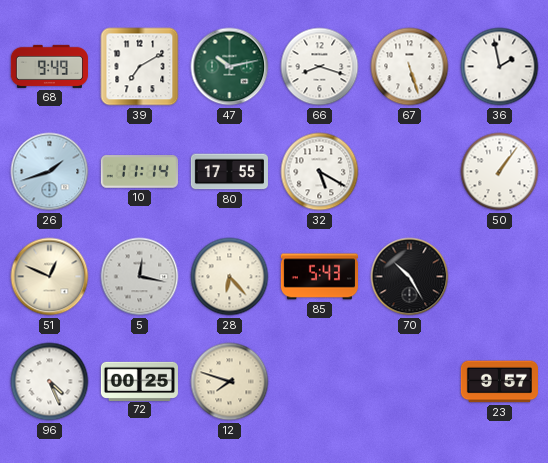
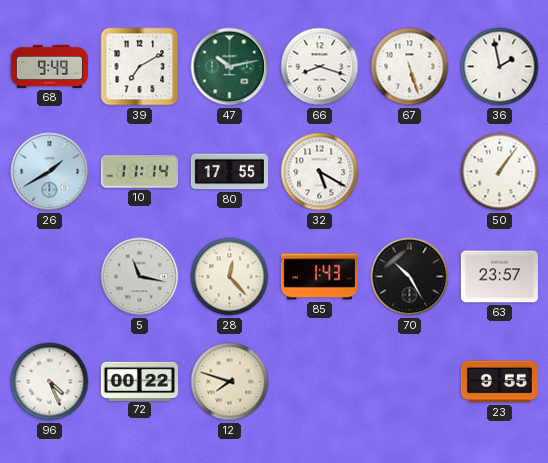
26: 1:42 -> 1:40
51: 12:49 -> none
5: 12:17 -> 11:17
28: 6:23 -> 12:23
85: 5:43 -> 1:43
63: none -> 23:57
72: 00:25 -> 00:22
23: 9:57 -> 9:55
